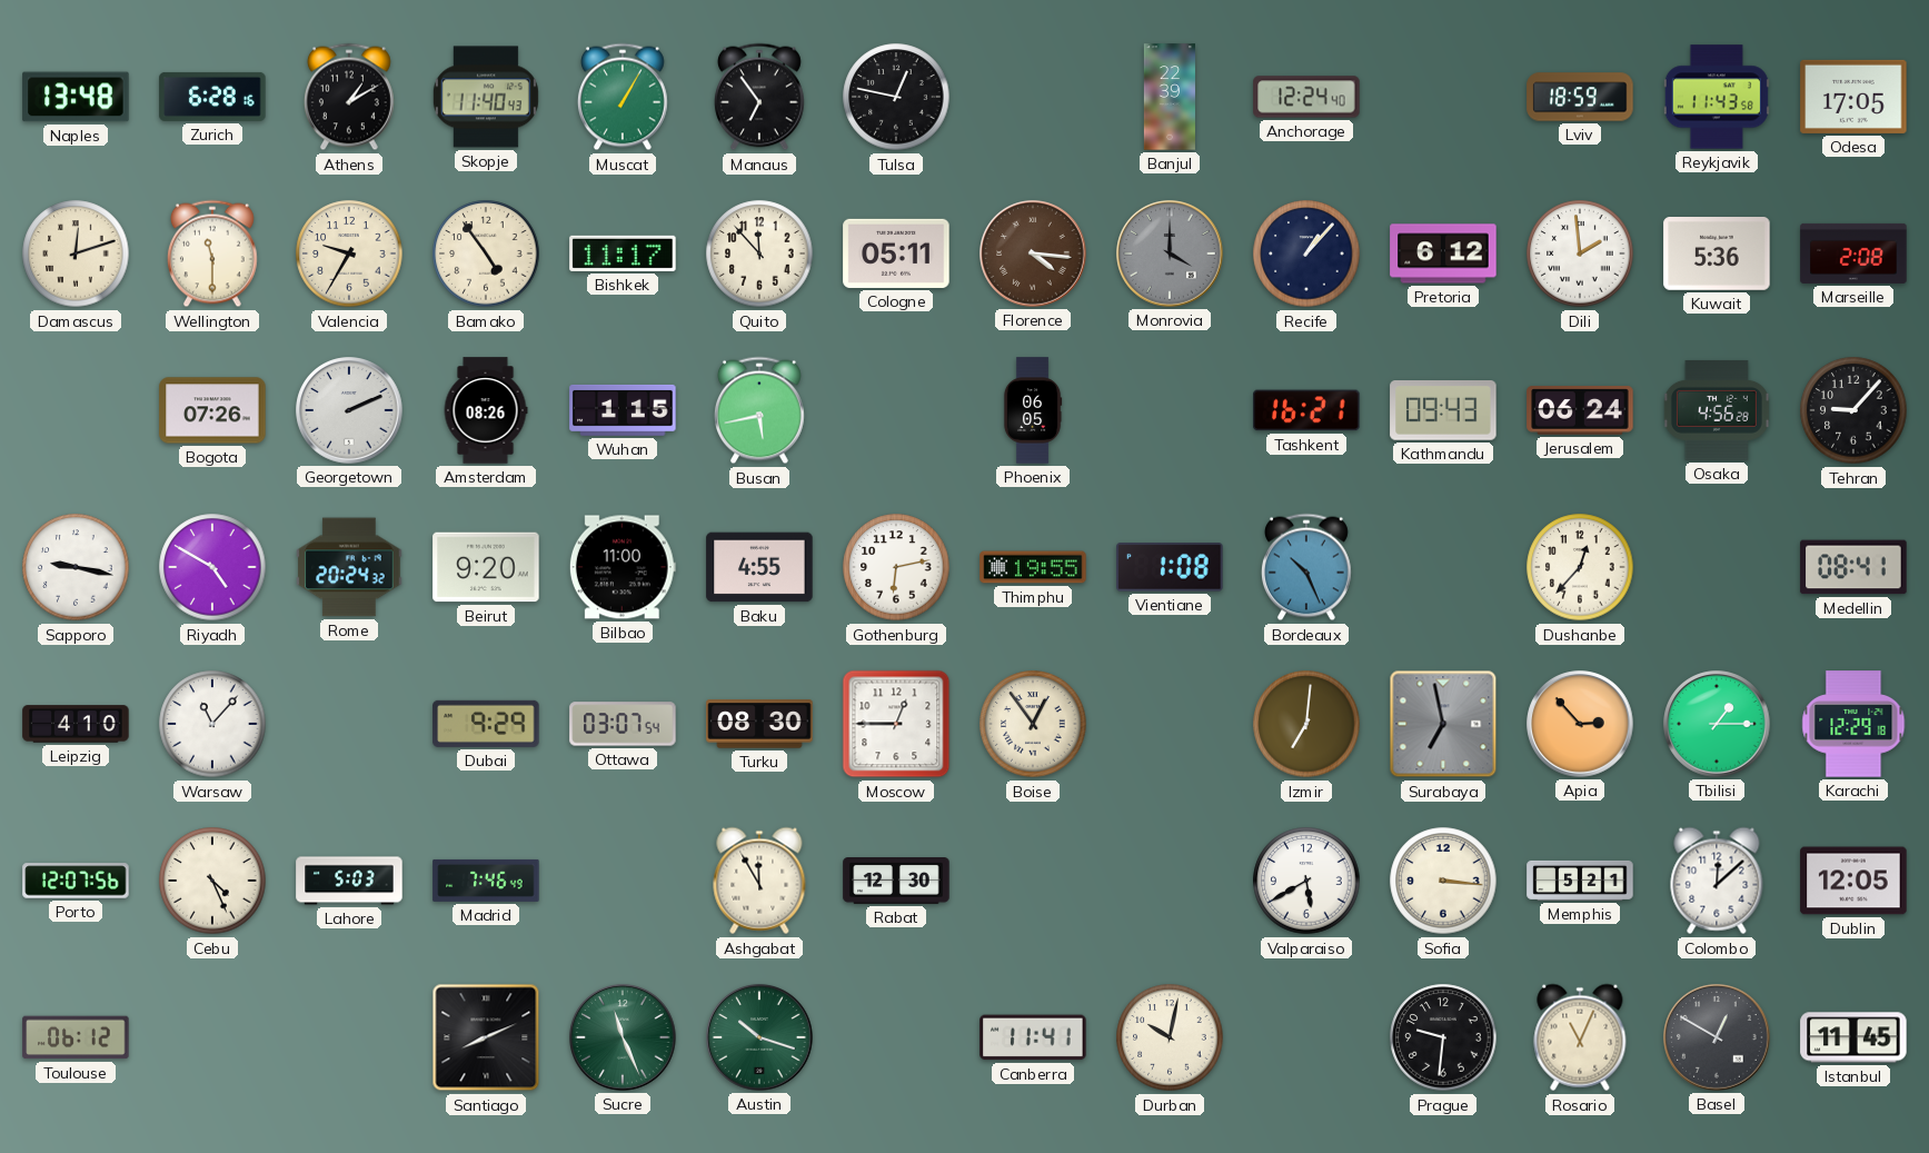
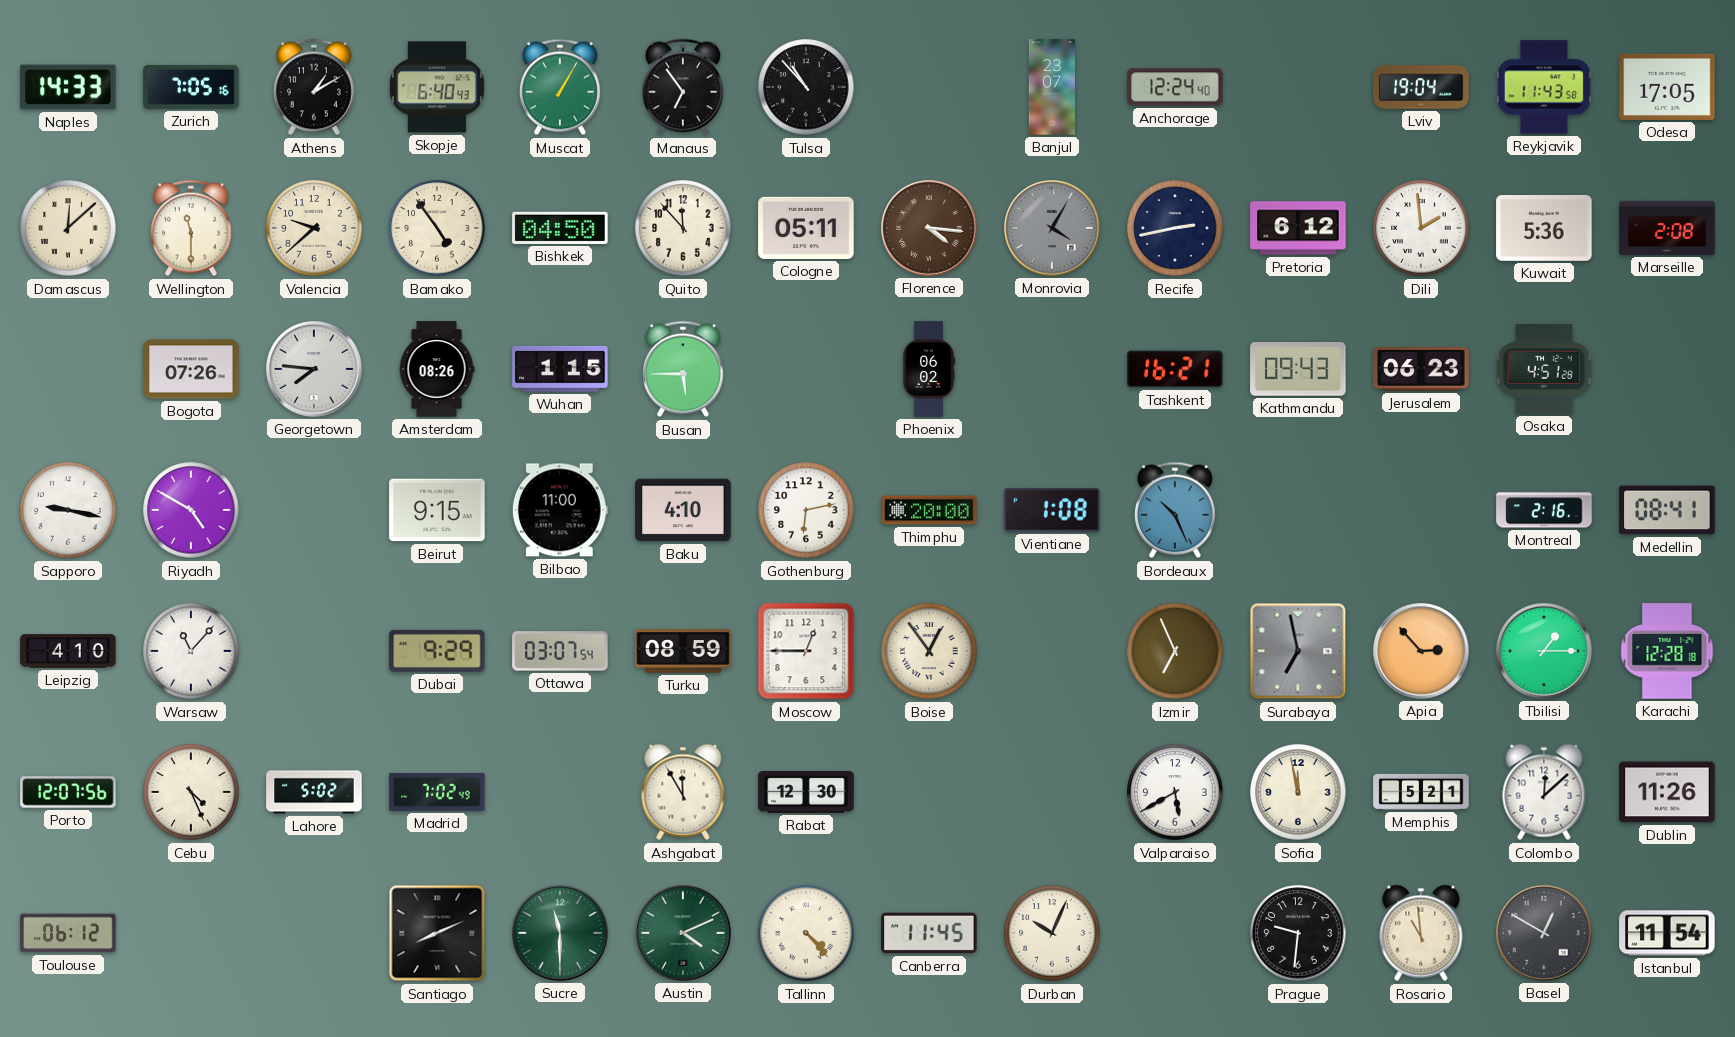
Naples: 13:48 -> 14:33
Zurich: 6:28 -> 7:05
Skopje: 11:40 -> 6:40
Tulsa: 12:47 -> 10:53
Banjul: 22:39 -> 23:07
Lviv: 18:59 -> 19:04
Damascus: 12:12 -> 12:08
Valencia: 9:35 -> 9:38
Bishkek: 11:17 -> 04:50
Monrovia: 4:00 -> 4:05
Recife: 1:07 -> 2:43
Georgetown: 2:11 -> 7:46
Busan: 5:43 -> 5:45
Phoenix: 06:05 -> 06:02
Jerusalem: 06:24 -> 06:23
Osaka: 4:56 -> 4:51
Tehran: 9:07 -> none
Rome: 20:24 -> none
Beirut: 9:20 -> 9:15
Baku: 4:55 -> 4:10
Thimphu: 19:55 -> 20:00
Dushanbe: 12:37 -> none
Montreal: none -> 2:16
Turku: 08:30 -> 08:59
Izmir: 7:01 -> 6:56
Karachi: 12:29 -> 12:28
Lahore: 5:03 -> 5:02
Madrid: 7:46 -> 7:02
Sofia: 3:16 -> 11:58
Dublin: 12:05 -> 11:26
Sucre: 11:26 -> 11:30
Austin: 10:18 -> 4:11
Tallinn: none -> 4:23
Canberra: 11:41 -> 11:45
Durban: 10:02 -> 10:04
Rosario: 11:04 -> 10:59
Istanbul: 11:45 -> 11:54
